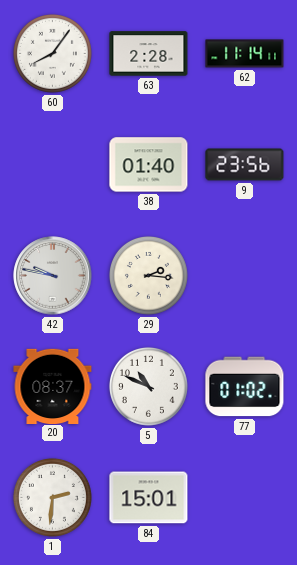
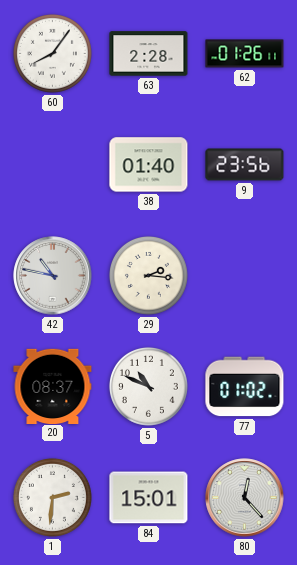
62: 11:14 -> 01:26
42: 9:47 -> 10:47
80: none -> 12:23
